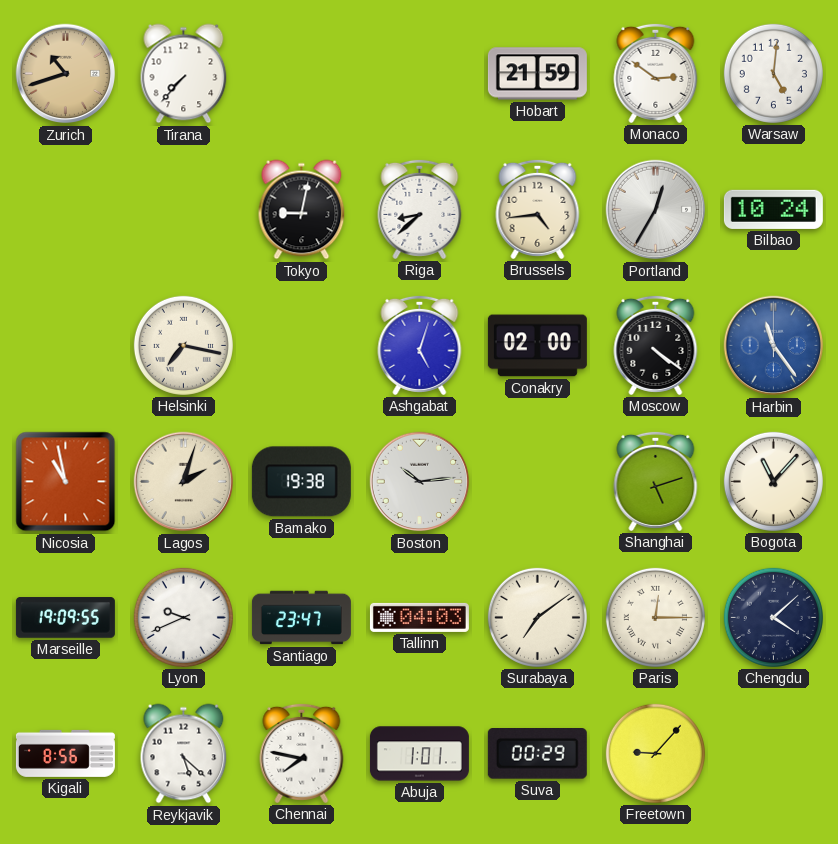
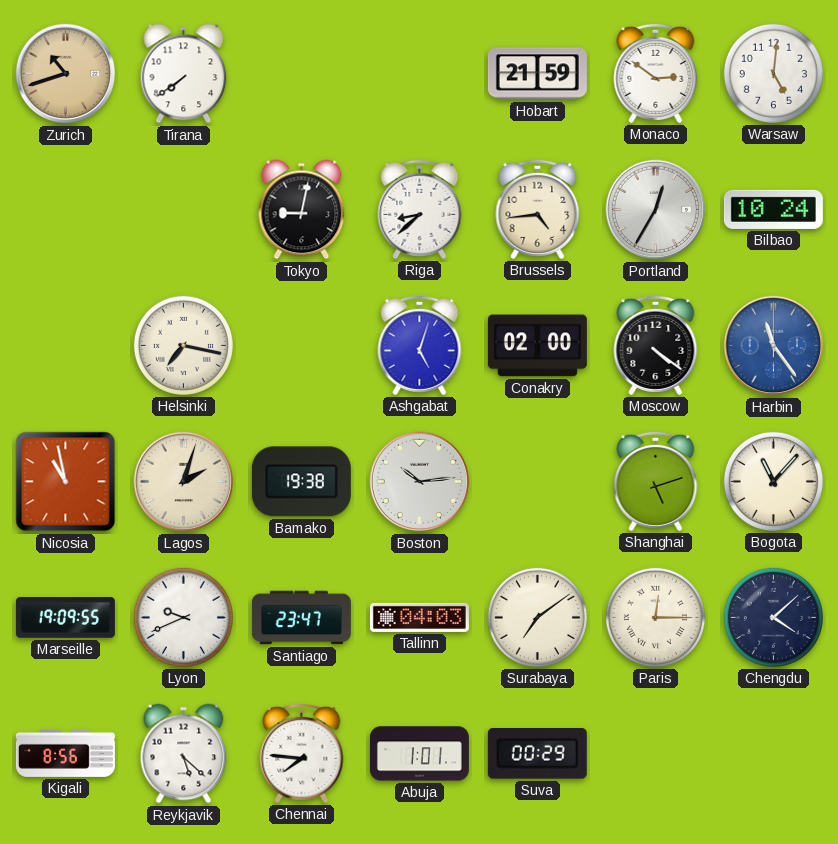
Tirana: 7:37 -> 7:39
Chennai: 7:47 -> 7:46
Freetown: 9:07 -> none
